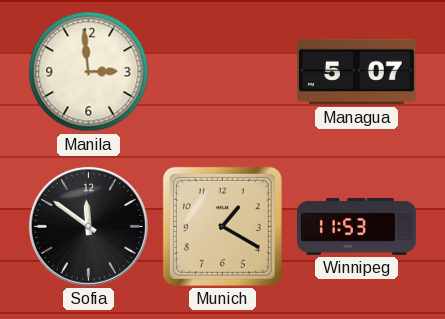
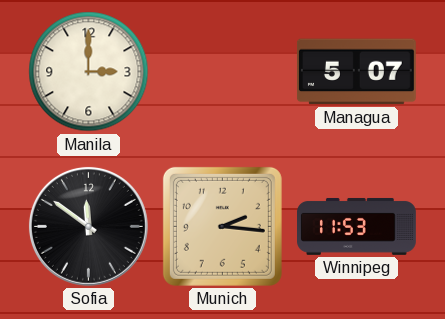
Manila: 2:59 -> 3:00
Munich: 1:20 -> 2:16
